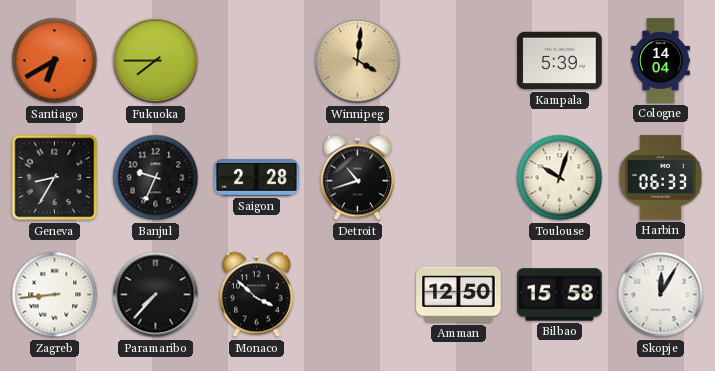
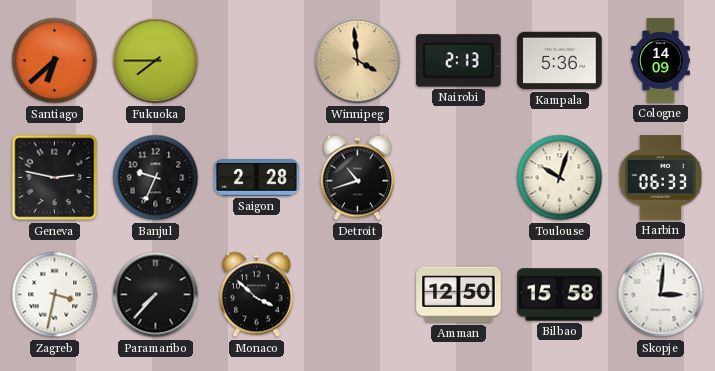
Santiago: 6:40 -> 6:38
Winnipeg: 4:01 -> 3:59
Nairobi: none -> 2:13
Kampala: 5:39 -> 5:36
Cologne: 14:04 -> 14:09
Geneva: 8:35 -> 2:47
Zagreb: 8:44 -> 3:32
Skopje: 12:05 -> 3:01
